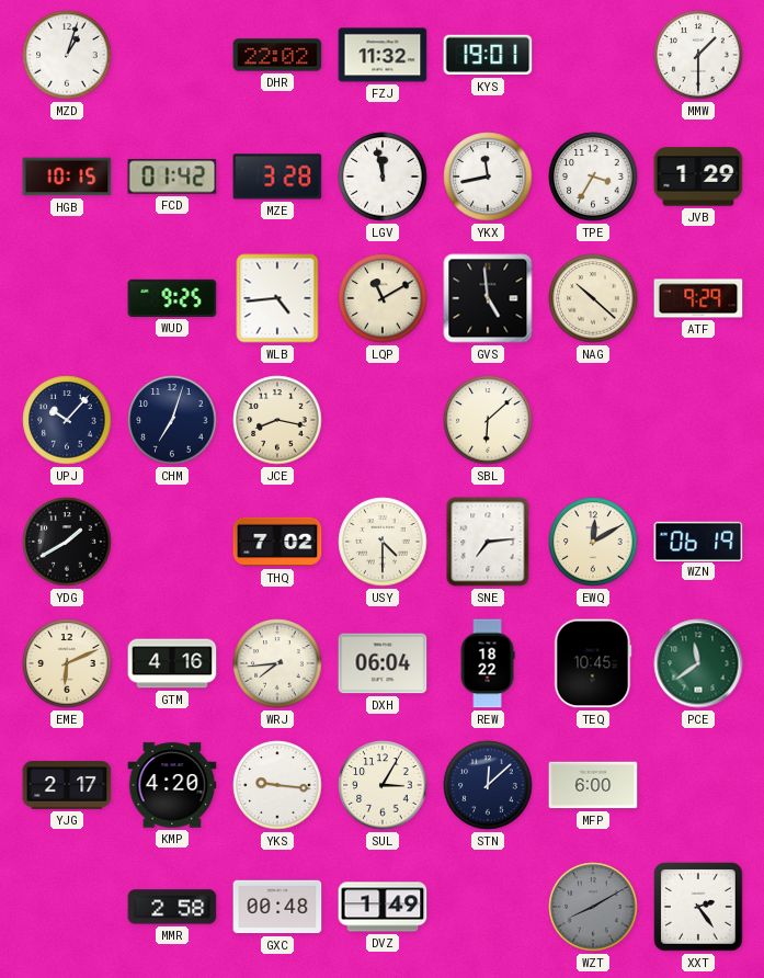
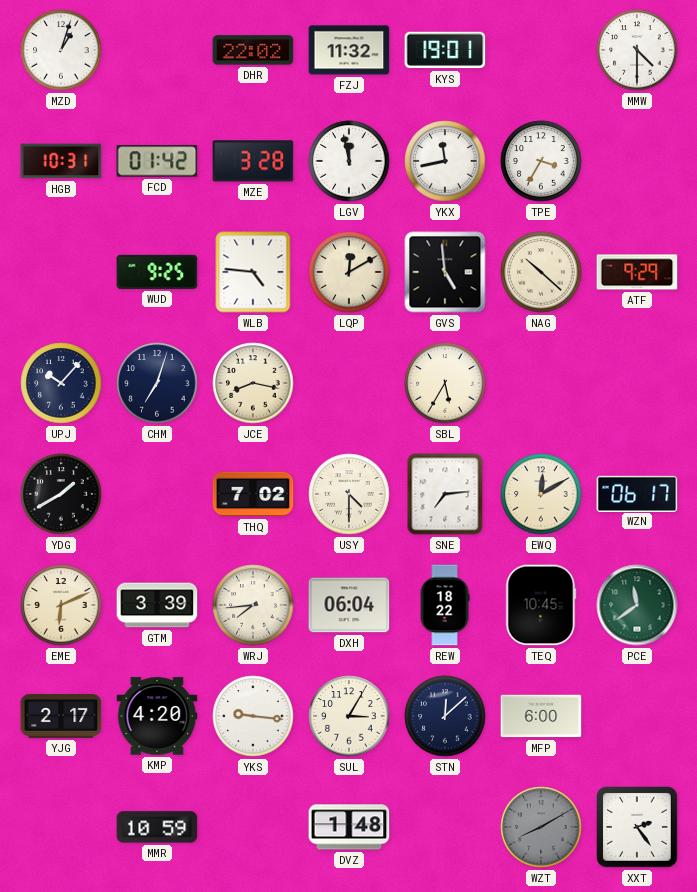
MMW: 1:30 -> 4:30
HGB: 10:15 -> 10:31
JVB: 1:29 -> none
WLB: 4:44 -> 4:46
LQP: 11:10 -> 12:10
SBL: 6:08 -> 5:35
WZN: 06:19 -> 06:17
GTM: 4:16 -> 3:39
MMR: 2:58 -> 10:59
GXC: 00:48 -> none
DVZ: 1:49 -> 1:48
